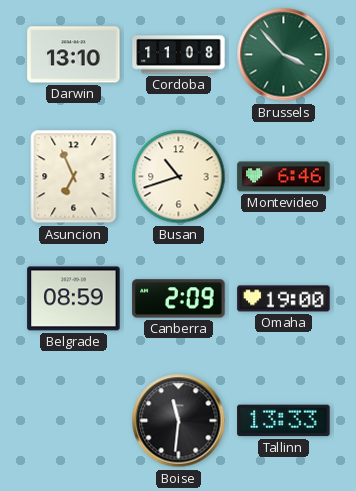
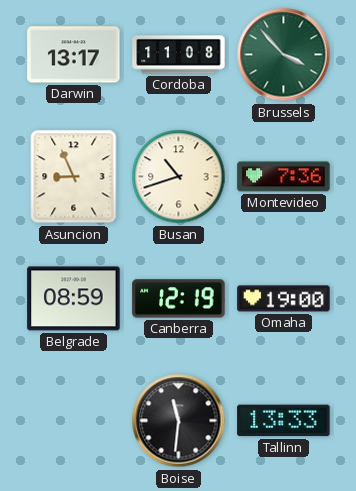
Darwin: 13:10 -> 13:17
Asuncion: 6:56 -> 8:56
Montevideo: 6:46 -> 7:36
Canberra: 2:09 -> 12:19
